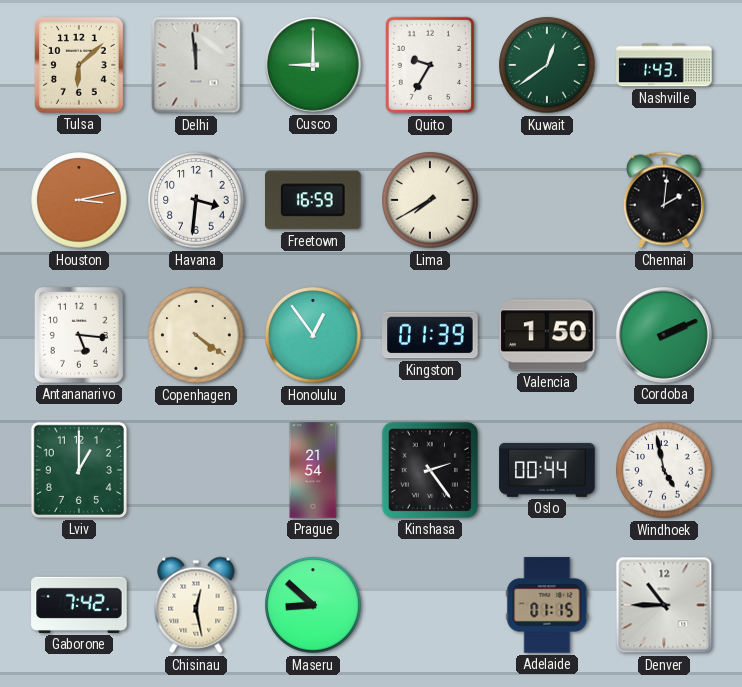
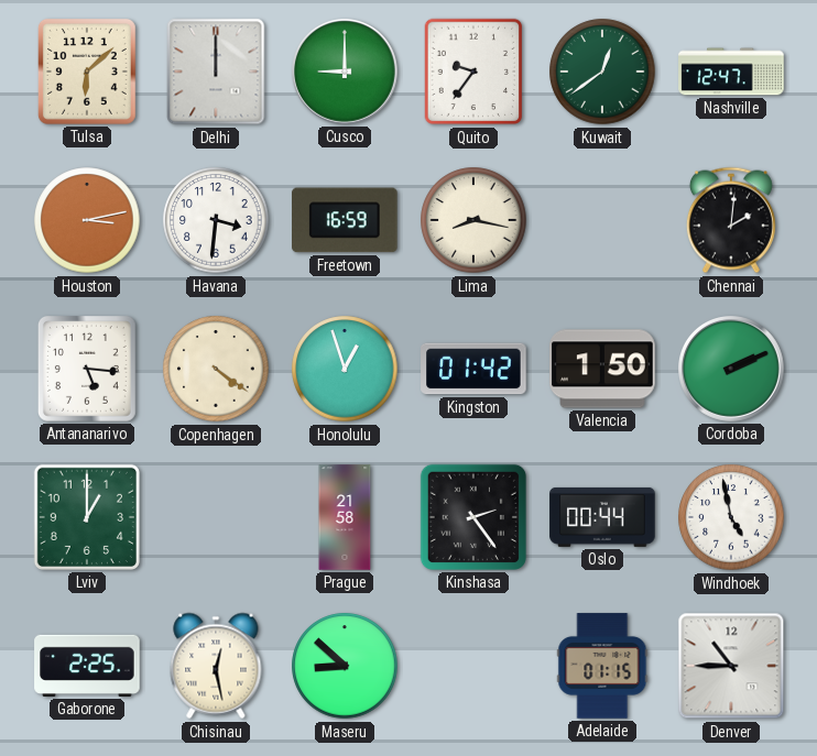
Delhi: 11:59 -> 12:00
Quito: 9:35 -> 9:36
Nashville: 1:43 -> 12:47
Lima: 7:40 -> 8:17
Honolulu: 12:54 -> 12:57
Kingston: 01:39 -> 01:42
Prague: 21:54 -> 21:58
Gaborone: 7:42 -> 2:25
